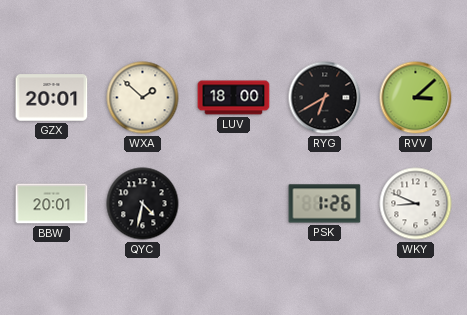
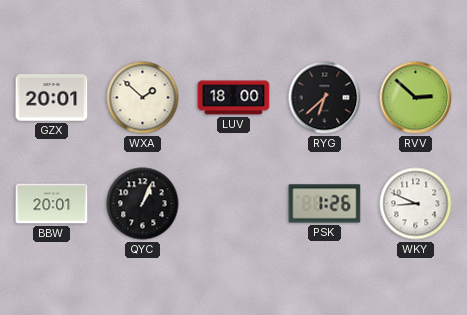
RYG: 6:40 -> 6:38
RVV: 3:08 -> 2:52
QYC: 4:32 -> 1:04
